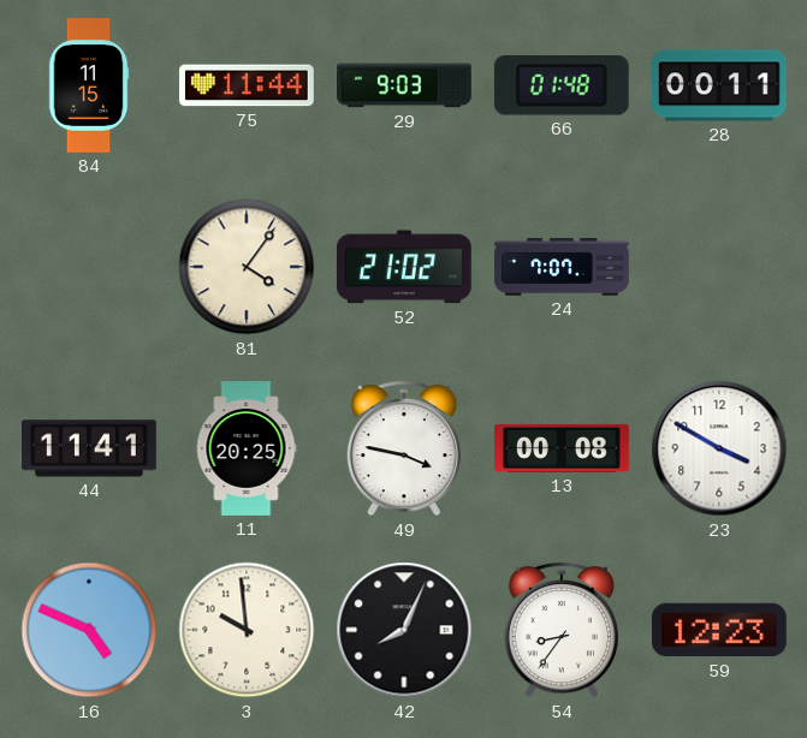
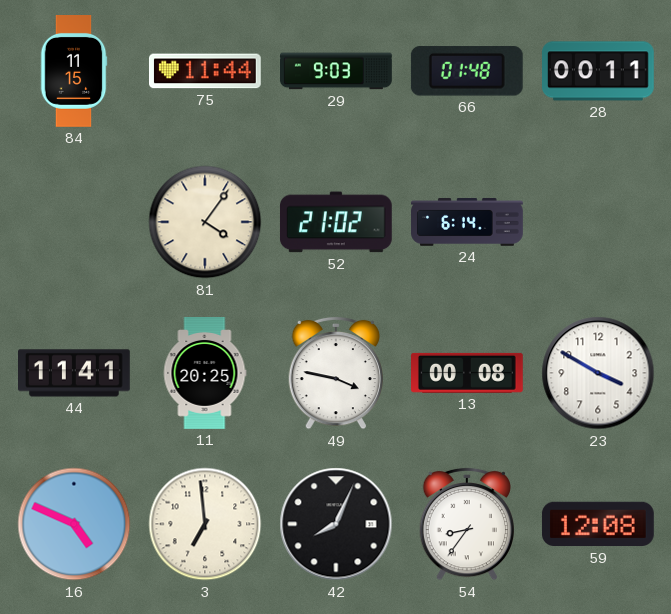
24: 7:07 -> 6:14
3: 9:59 -> 6:59
59: 12:23 -> 12:08
